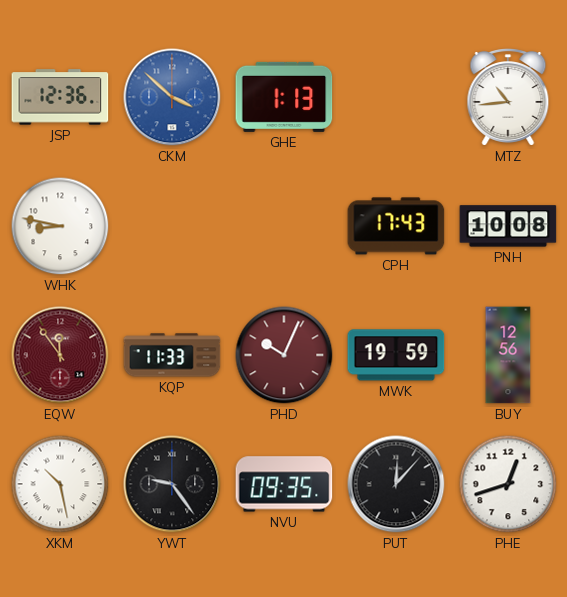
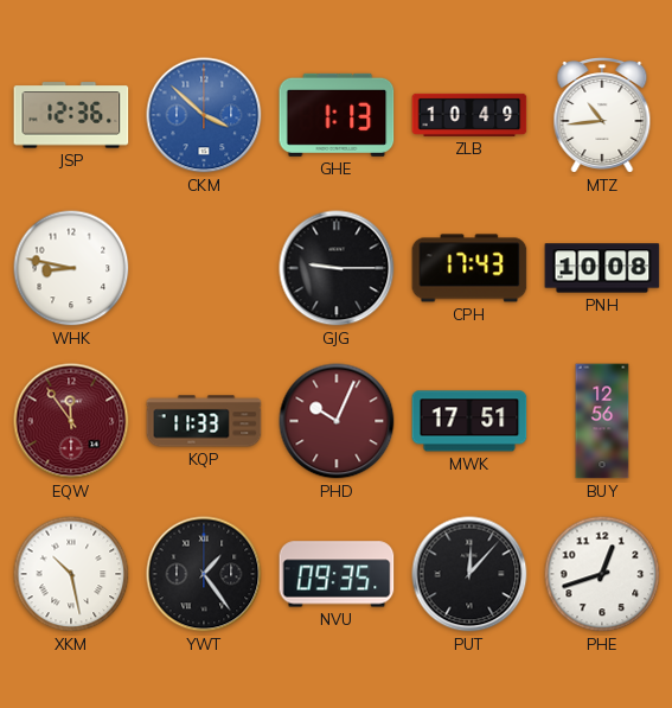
ZLB: none -> 10:49
GJG: none -> 9:15
MWK: 19:59 -> 17:51
YWT: 9:24 -> 1:24
